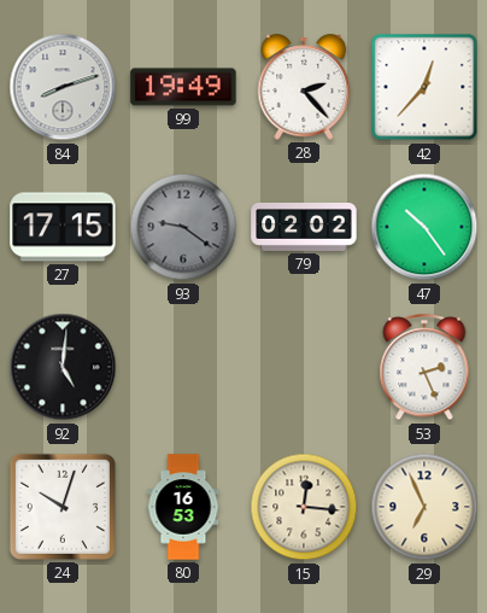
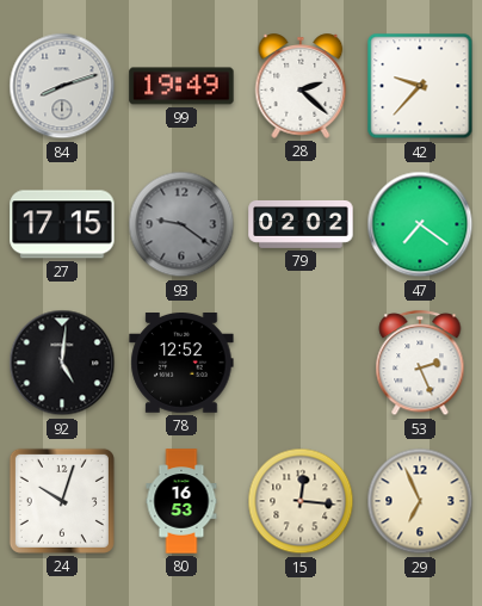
28: 2:23 -> 2:22
42: 12:37 -> 9:37
47: 10:24 -> 7:21
78: none -> 12:52
